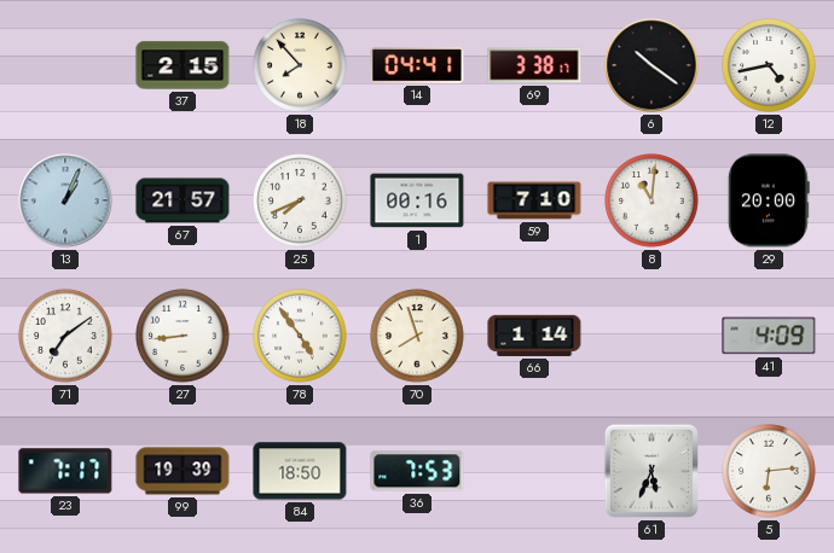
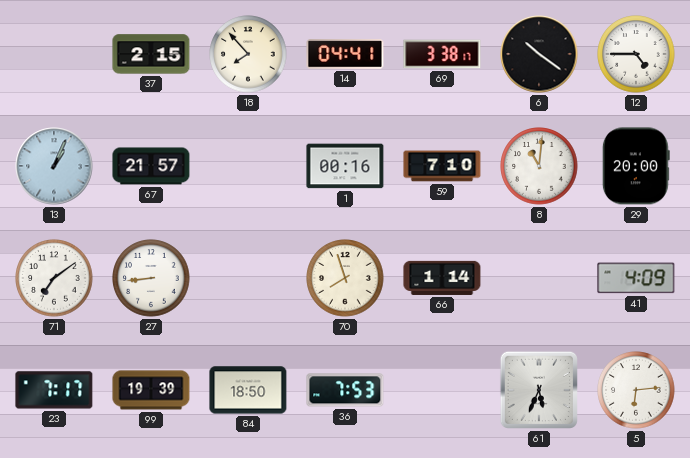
12: 4:43 -> 4:45
25: 7:41 -> none
78: 4:54 -> none
